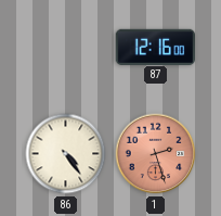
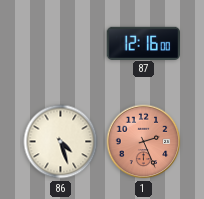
86: 4:24 -> 4:27
1: 2:27 -> 2:26
